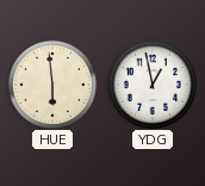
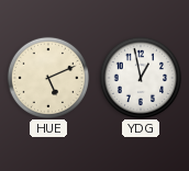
HUE: 5:59 -> 5:11
